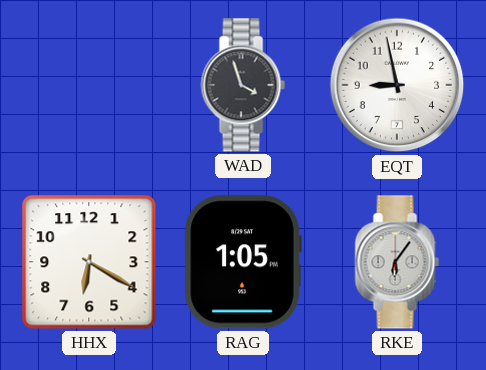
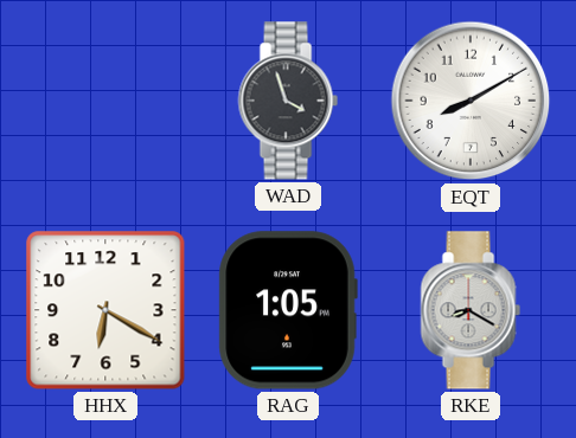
EQT: 8:58 -> 8:10
RKE: 6:06 -> 8:20
